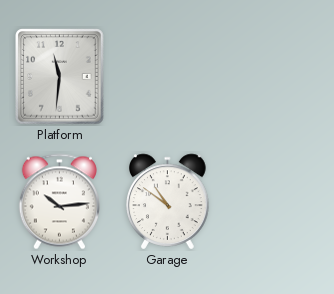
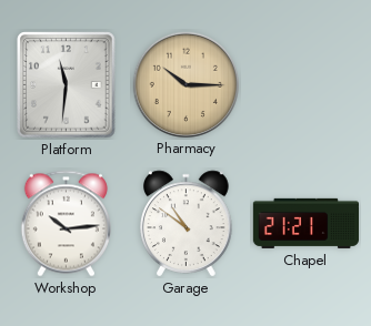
Pharmacy: none -> 10:15
Chapel: none -> 21:21
